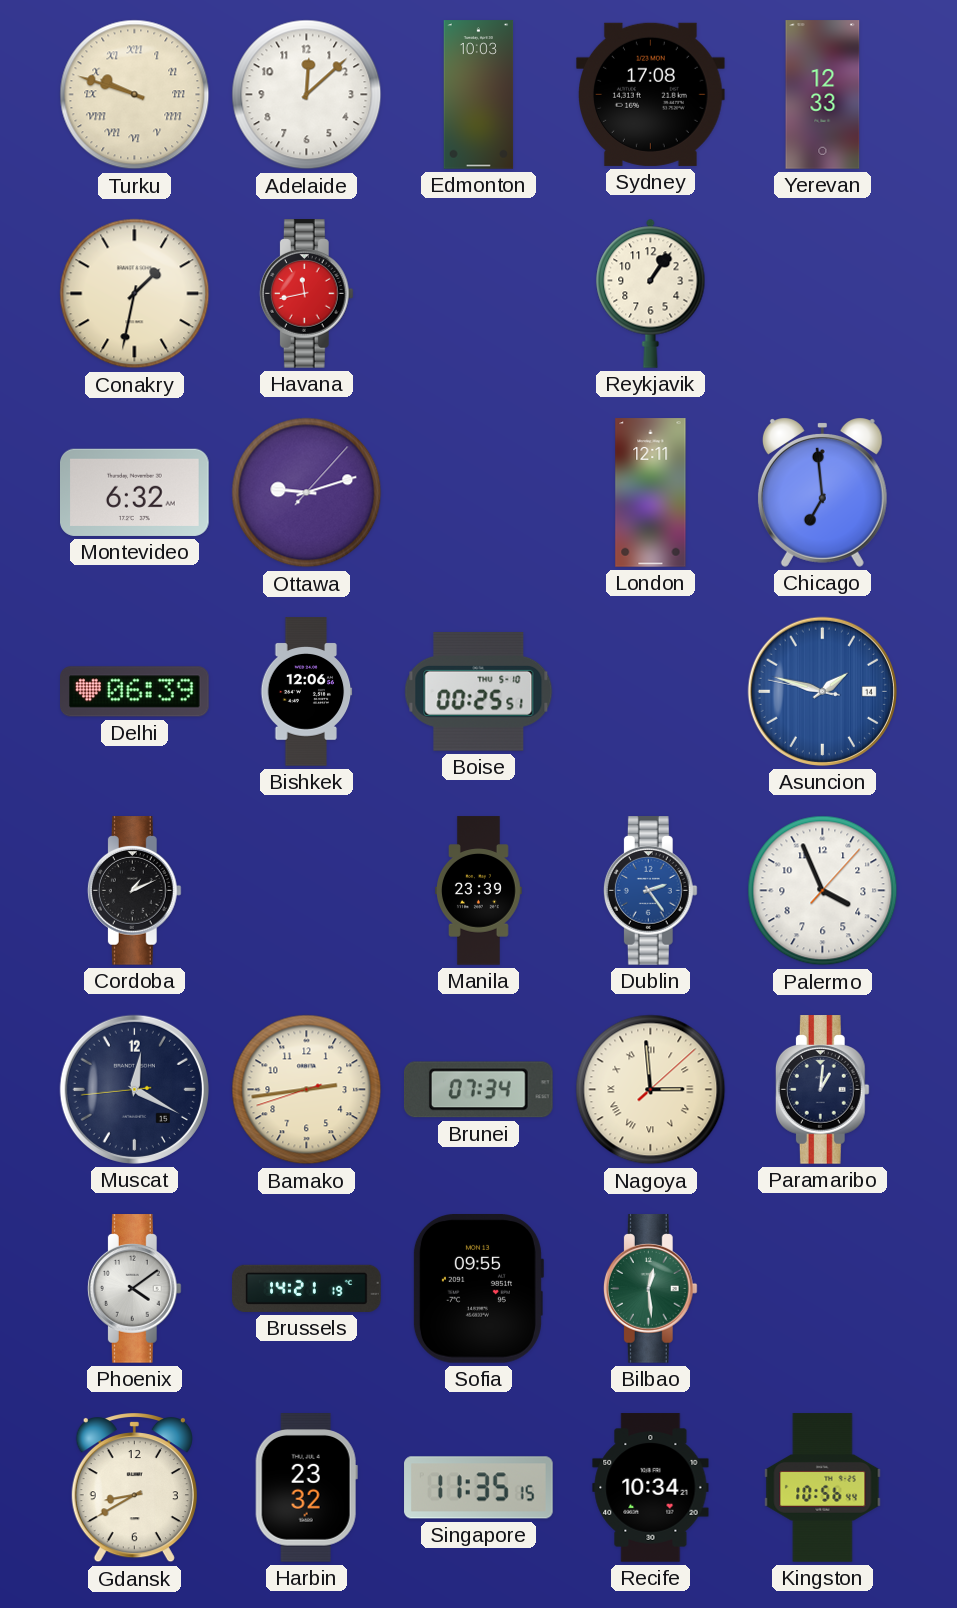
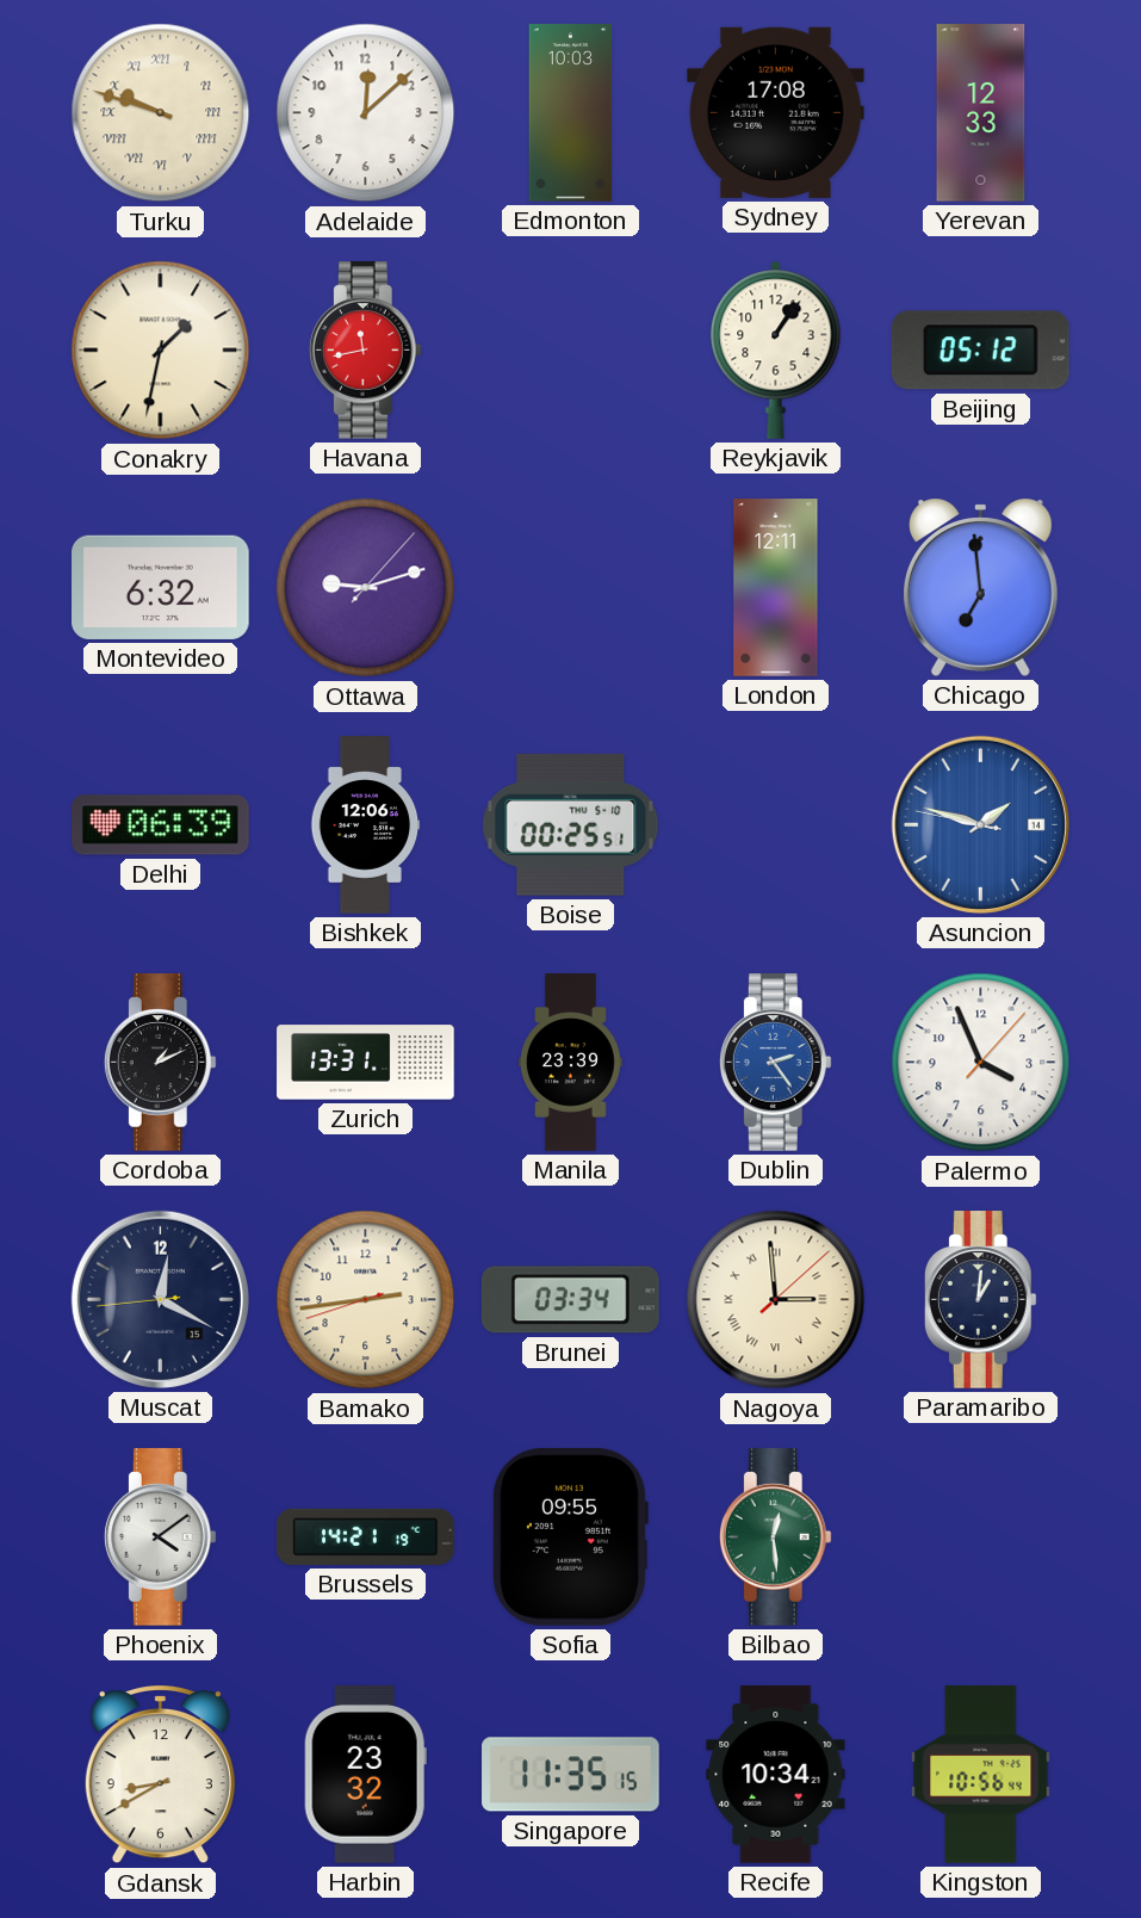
Beijing: none -> 05:12
Zurich: none -> 13:31
Brunei: 07:34 -> 03:34
